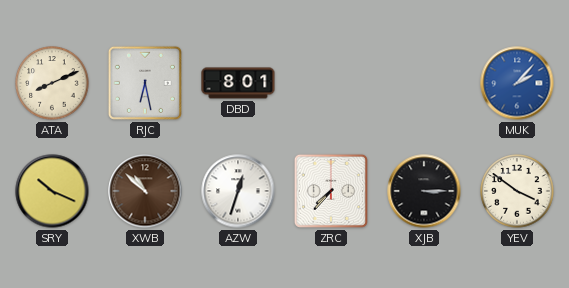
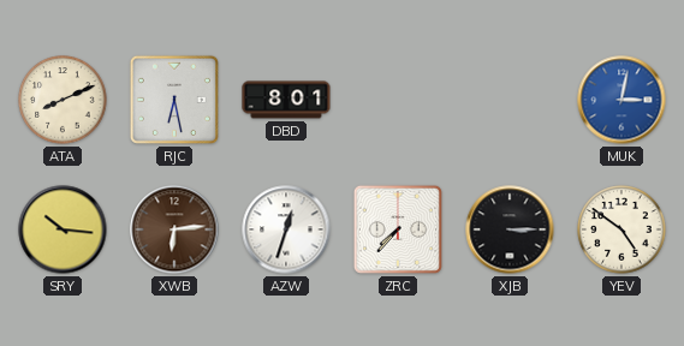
MUK: 2:07 -> 3:02
SRY: 10:19 -> 10:16
XWB: 10:52 -> 6:14
YEV: 3:51 -> 4:51
